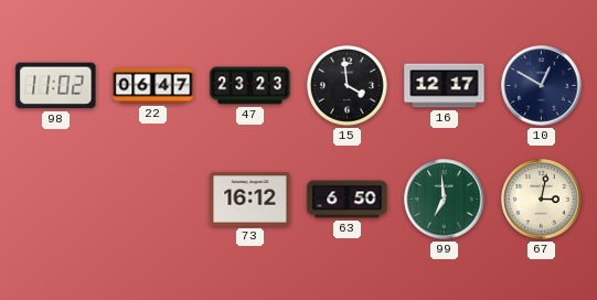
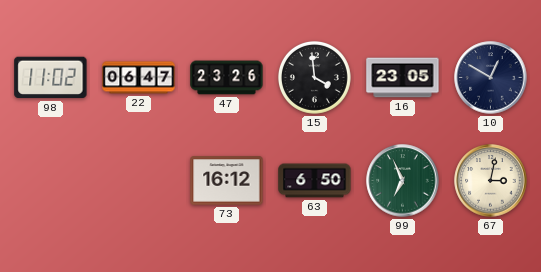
47: 23:23 -> 23:26
16: 12:17 -> 23:05
99: 6:59 -> 6:56
